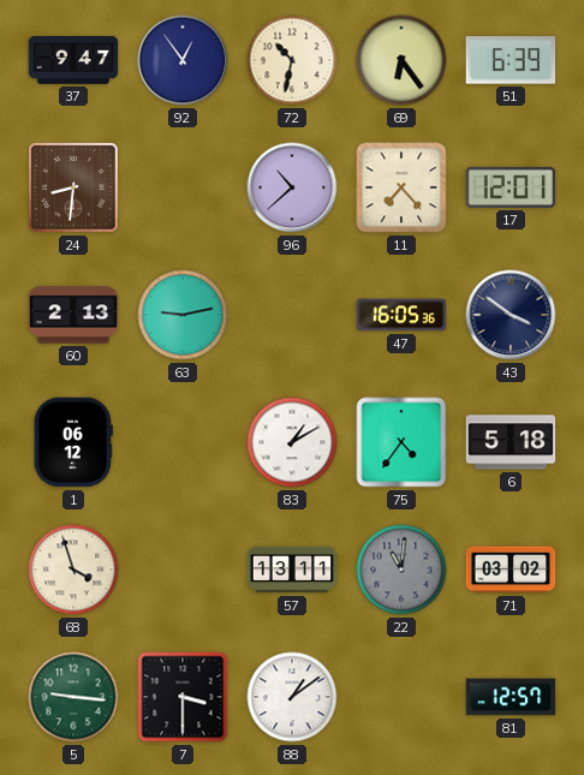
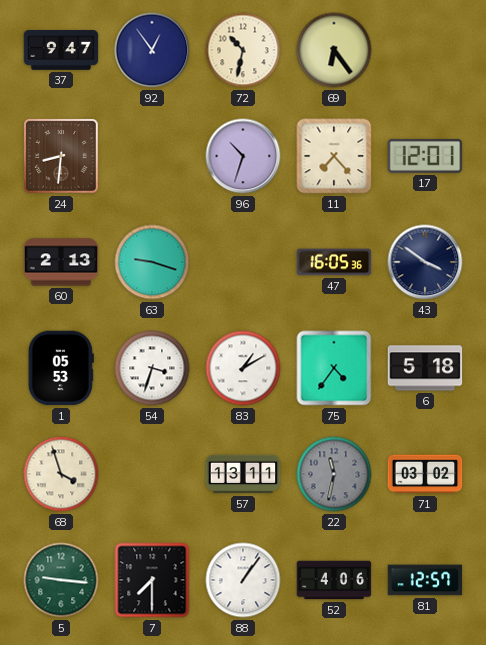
51: 6:39 -> none
96: 10:38 -> 10:33
63: 9:13 -> 9:18
1: 06:12 -> 05:53
54: none -> 3:33
22: 11:01 -> 11:32
7: 3:30 -> 7:30
88: 1:09 -> 1:06
52: none -> 4:06
